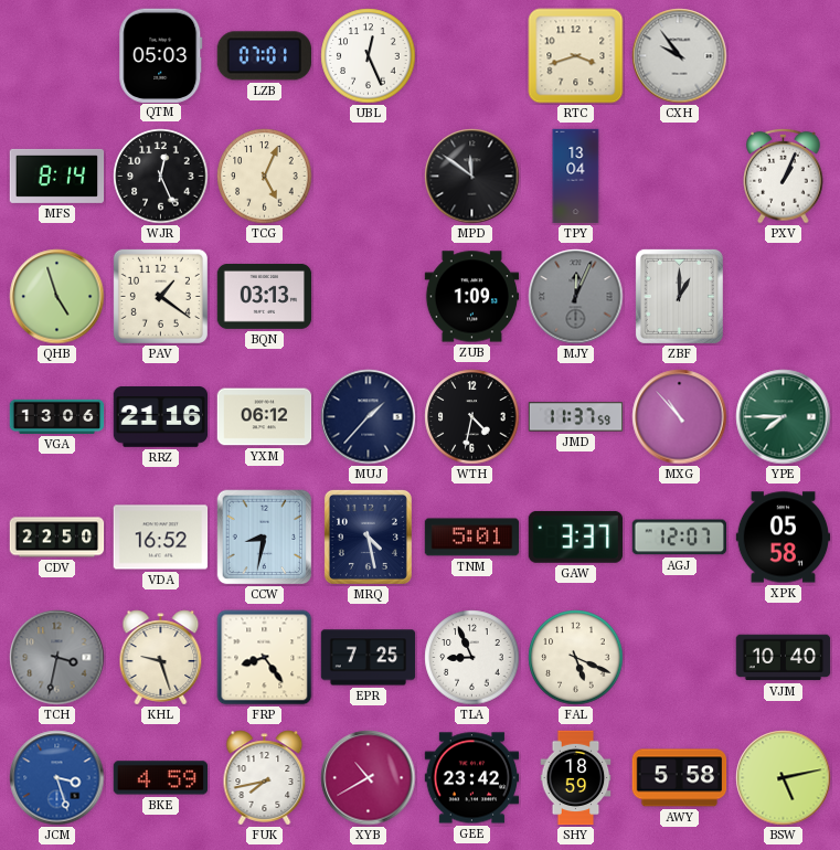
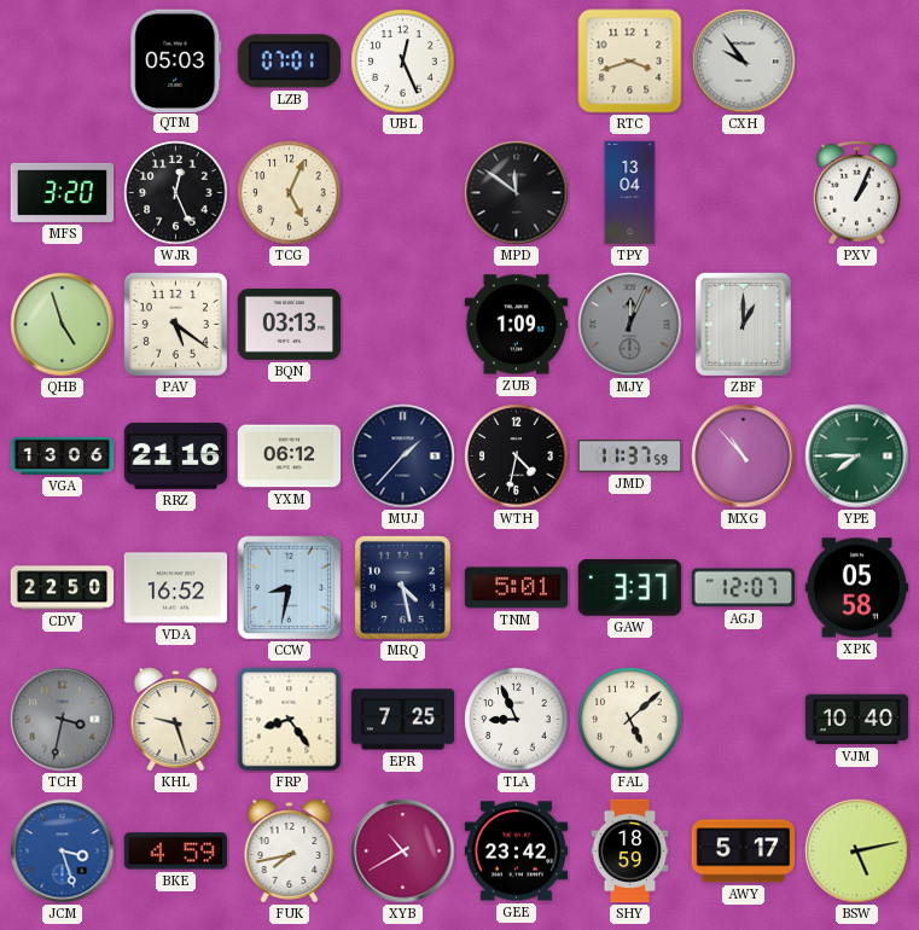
MFS: 8:14 -> 3:20
PAV: 1:21 -> 5:21
FAL: 5:19 -> 5:08
AWY: 5:58 -> 5:17
